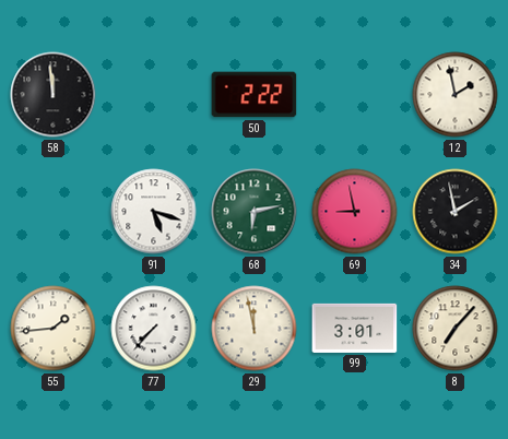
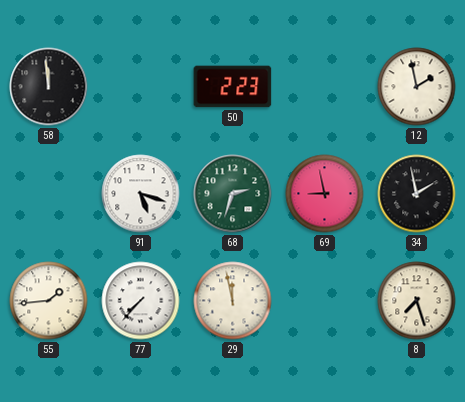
50: 2:22 -> 2:23
68: 6:13 -> 2:33
99: 3:01 -> none
8: 7:07 -> 7:27
